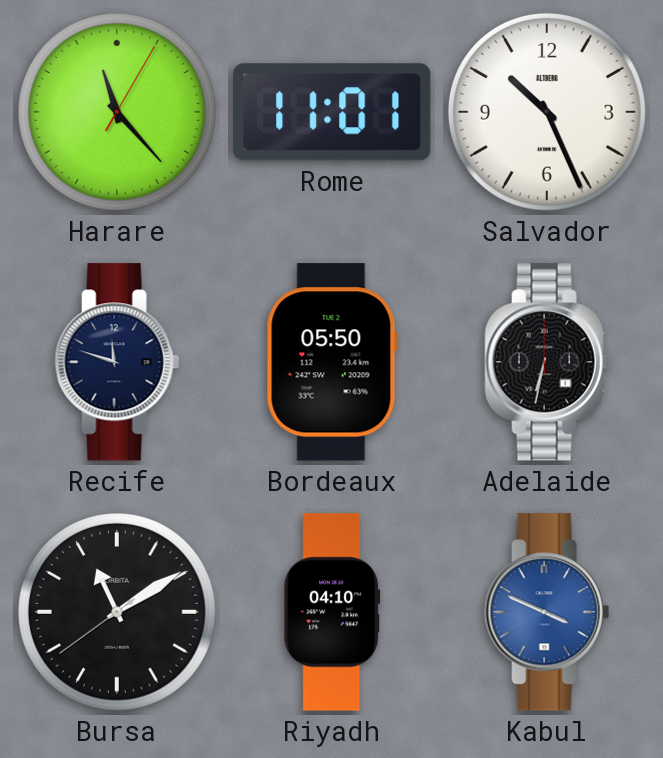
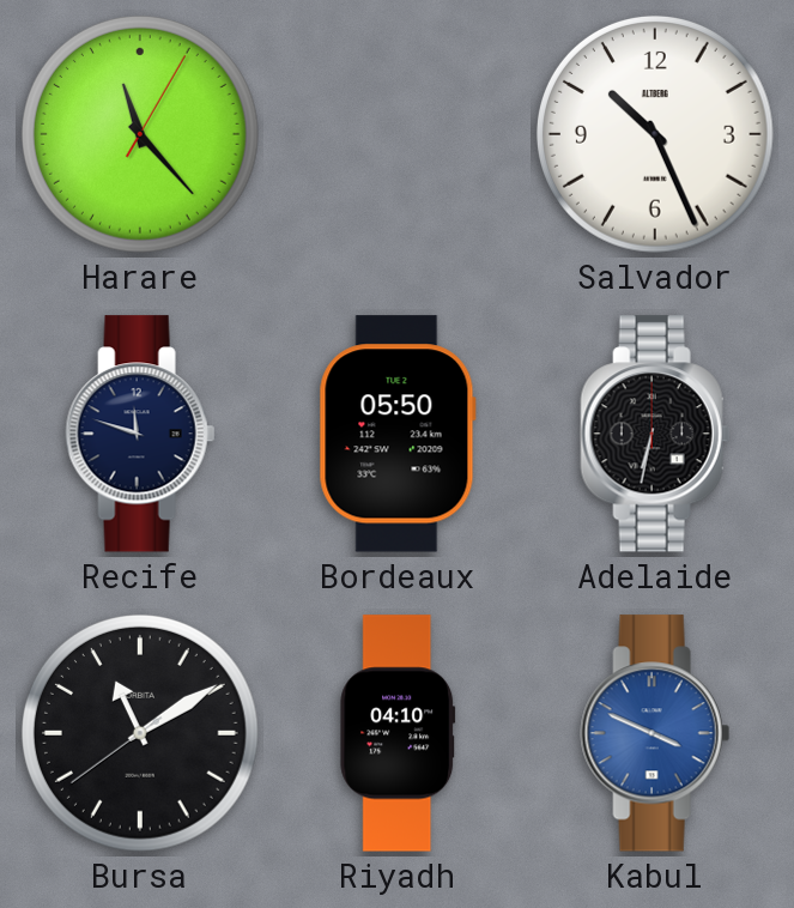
Rome: 11:01 -> none
